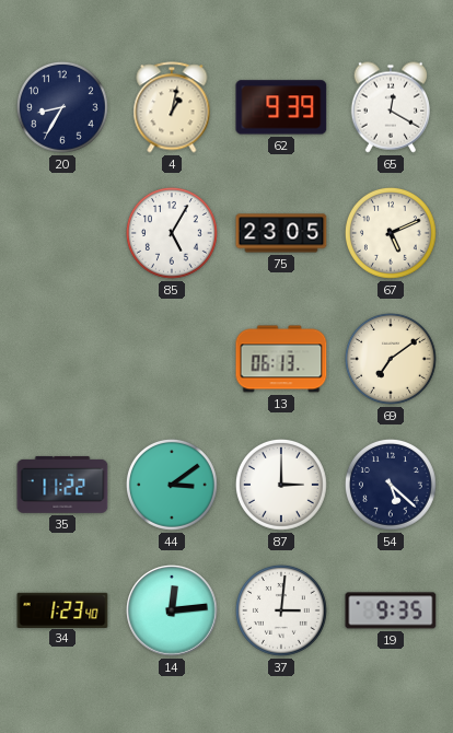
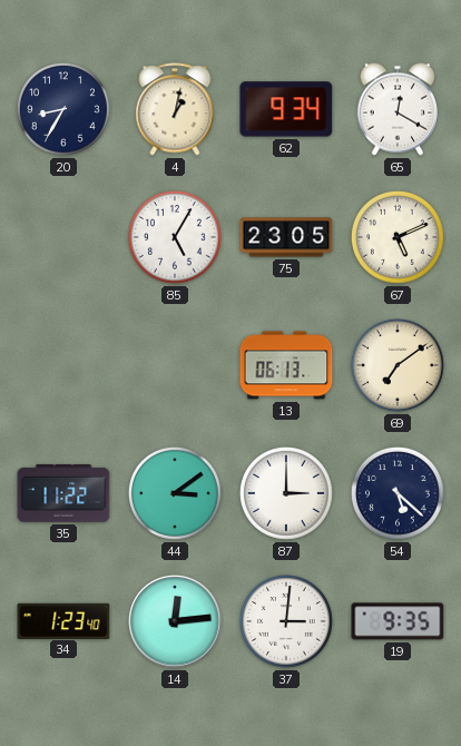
62: 9:39 -> 9:34
